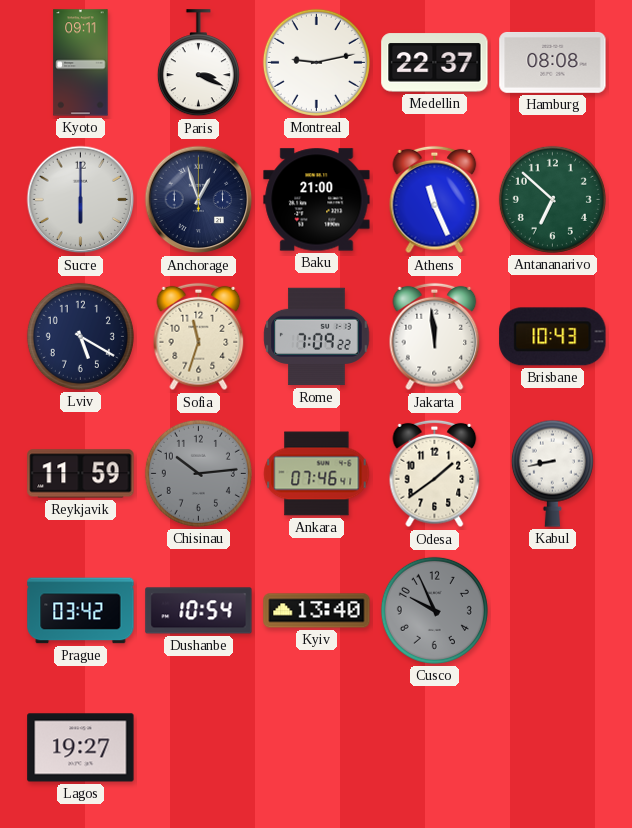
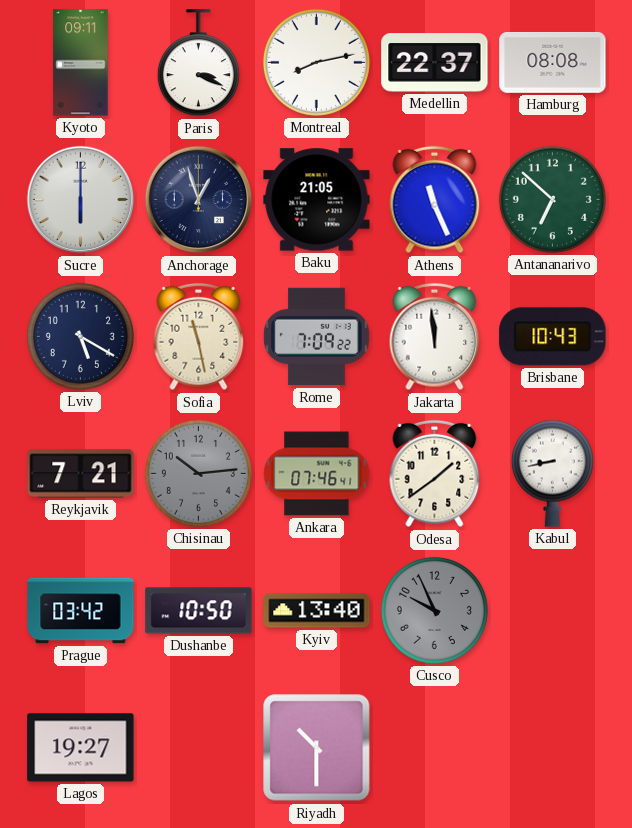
Montreal: 9:13 -> 8:13
Baku: 21:00 -> 21:05
Sofia: 11:33 -> 11:28
Reykjavik: 11:59 -> 7:21
Dushanbe: 10:54 -> 10:50
Riyadh: none -> 10:30
